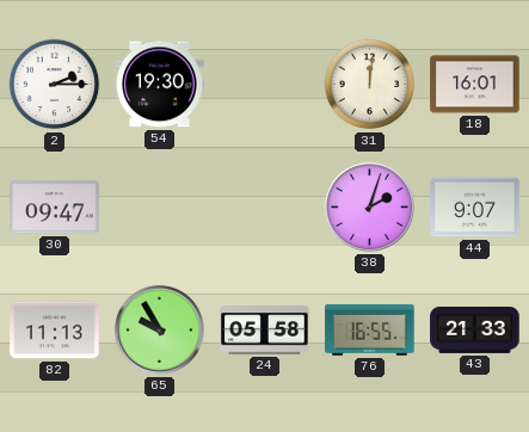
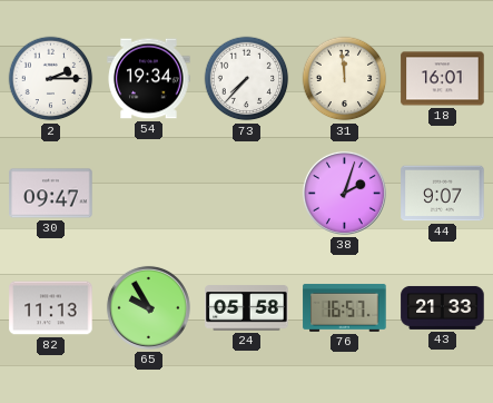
54: 19:30 -> 19:34
73: none -> 7:37
31: 12:01 -> 11:59
76: 16:55 -> 16:57
